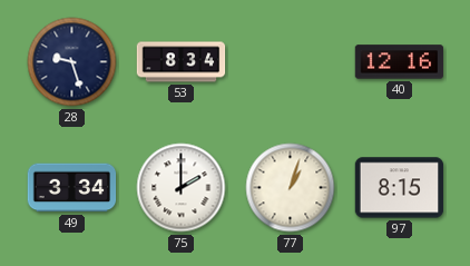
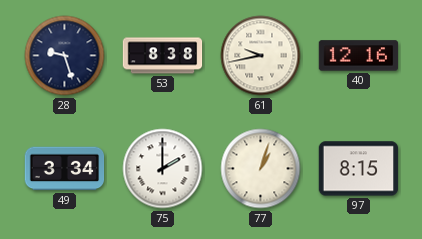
53: 8:34 -> 8:38
61: none -> 9:43
